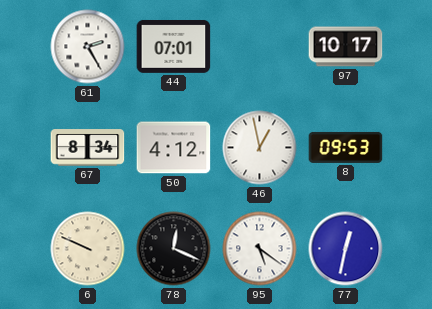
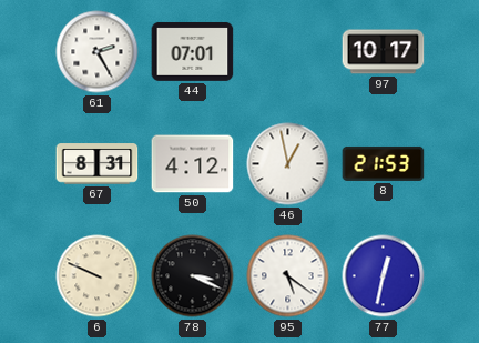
67: 8:34 -> 8:31
8: 09:53 -> 21:53
78: 12:19 -> 3:19
